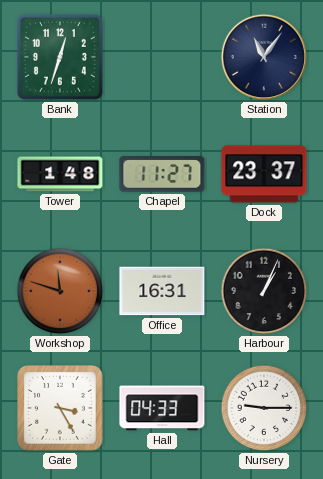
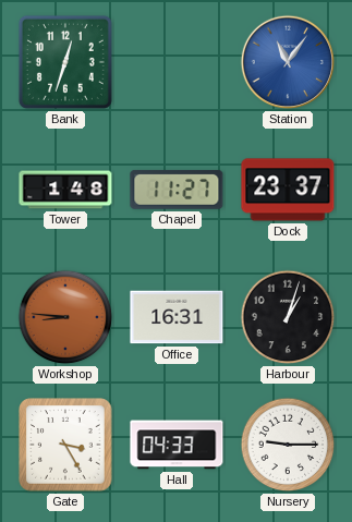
Station dial: navy -> blue
Workshop: 11:48 -> 8:46
Harbour: 1:04 -> 1:03
